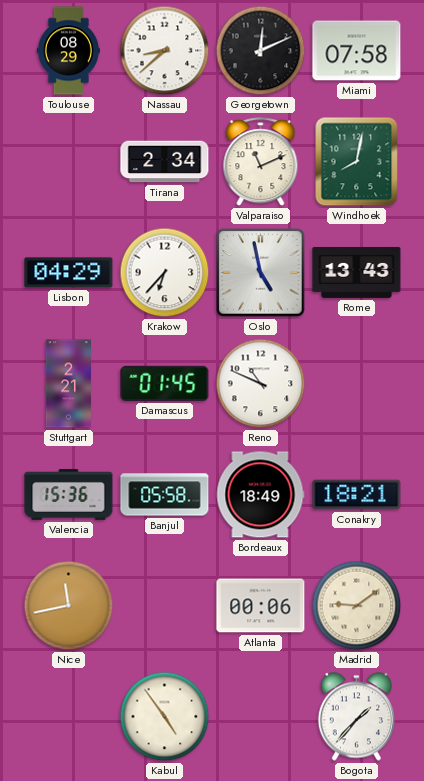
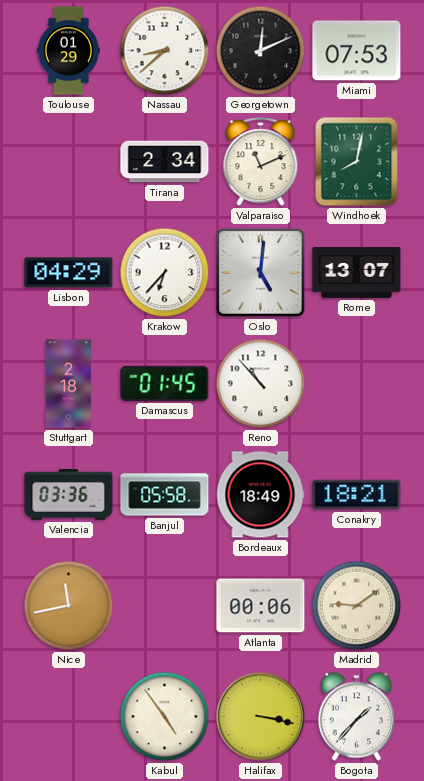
Toulouse: 08:29 -> 01:29
Miami: 07:58 -> 07:53
Oslo: 4:58 -> 5:01
Rome: 13:43 -> 13:07
Stuttgart: 2:21 -> 2:18
Reno: 10:49 -> 10:53
Valencia: 15:36 -> 03:36
Halifax: none -> 3:17
